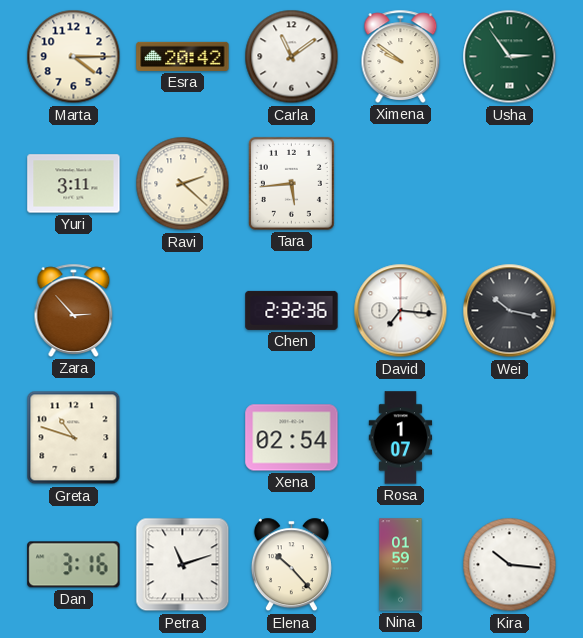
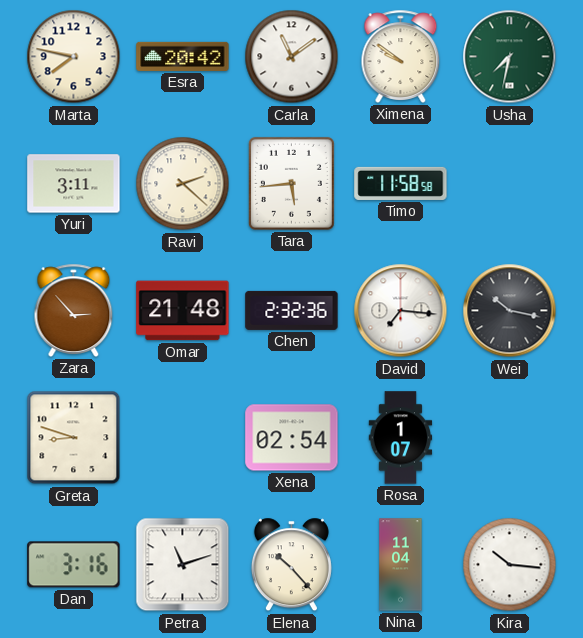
Marta: 4:15 -> 7:47
Usha: 2:54 -> 7:32
Timo: none -> 11:58
Omar: none -> 21:48
Greta: 10:48 -> 8:48
Nina: 01:59 -> 11:04
